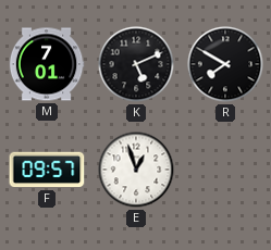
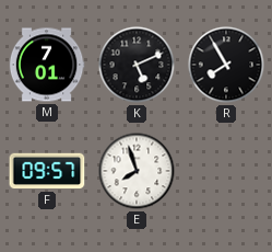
R: 7:50 -> 7:55
E: 12:57 -> 7:57
